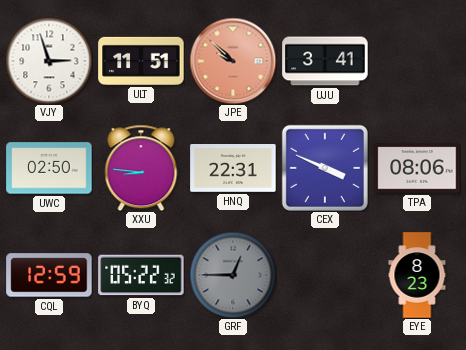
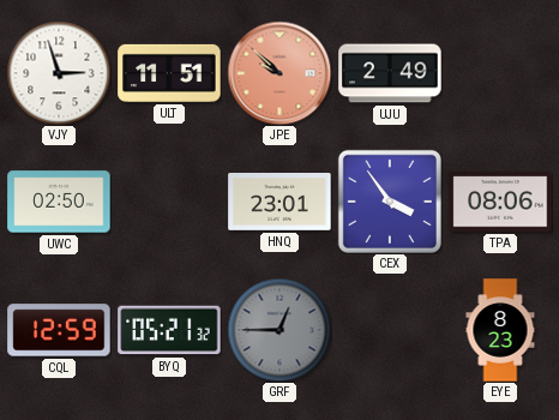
UJU: 3:41 -> 2:49
XXU: 8:46 -> none
HNQ: 22:31 -> 23:01
CEX: 3:49 -> 3:54
BYQ: 05:22 -> 05:21
